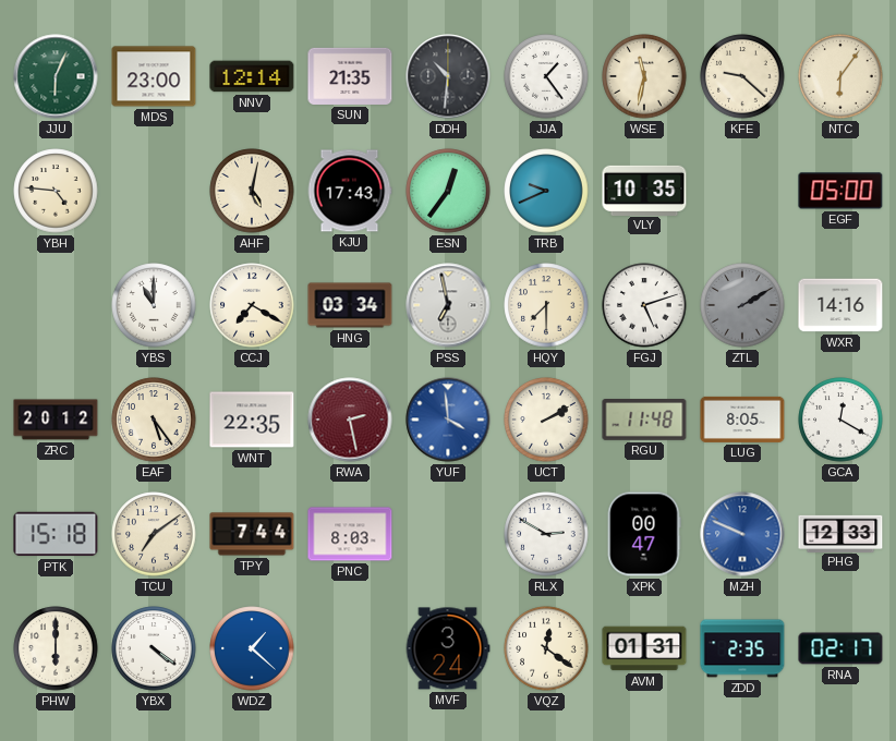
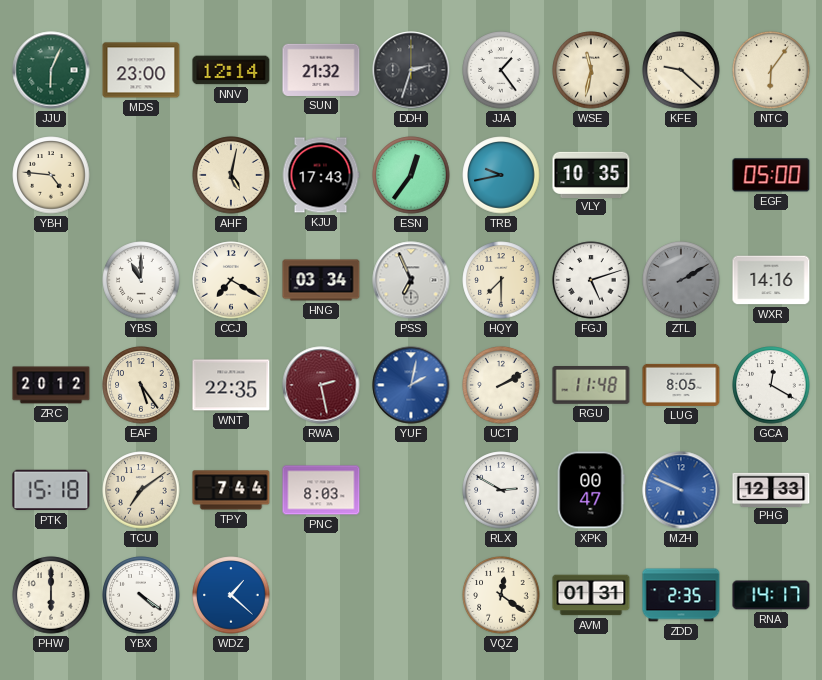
SUN: 21:35 -> 21:32
DDH: 10:31 -> 2:33
TRB: 9:41 -> 9:43
PSS: 6:58 -> 6:56
YUF: 3:59 -> 2:02
MVF: 3:24 -> none
RNA: 02:17 -> 14:17
